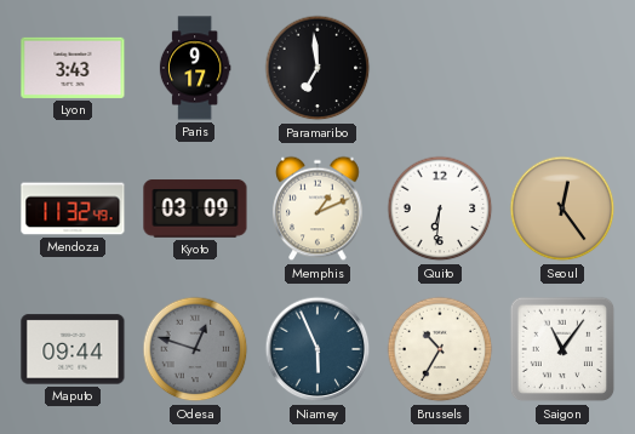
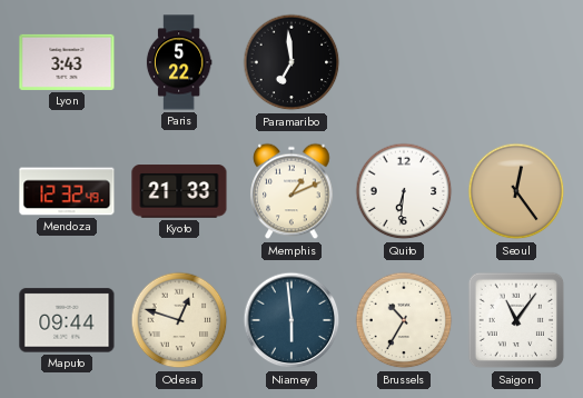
Paris: 9:17 -> 5:22
Mendoza: 11:32 -> 12:32
Kyoto: 03:09 -> 21:33
Odesa dial: grey -> cream
Niamey: 5:56 -> 5:59
